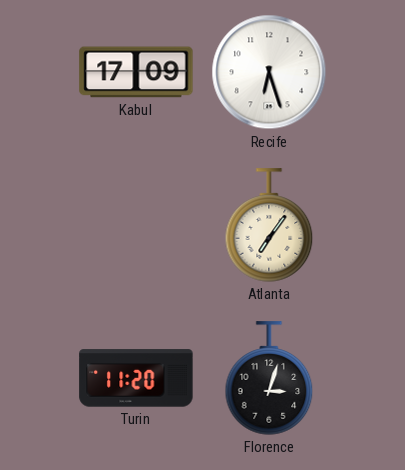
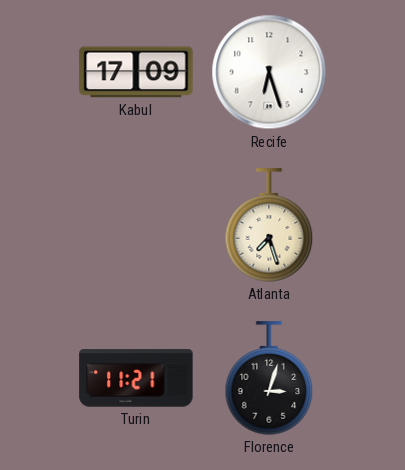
Atlanta: 7:06 -> 7:27
Turin: 11:20 -> 11:21
